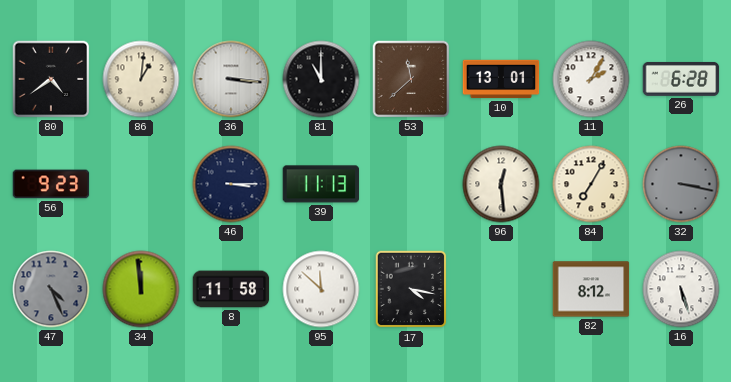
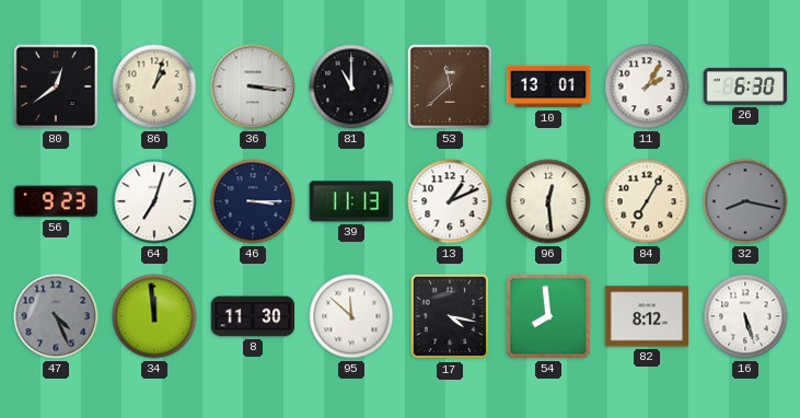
80: 4:39 -> 12:39
86: 1:01 -> 1:03
26: 6:28 -> 6:30
64: none -> 7:03
13: none -> 1:11
32: 3:17 -> 8:17
8: 11:58 -> 11:30
54: none -> 7:59
